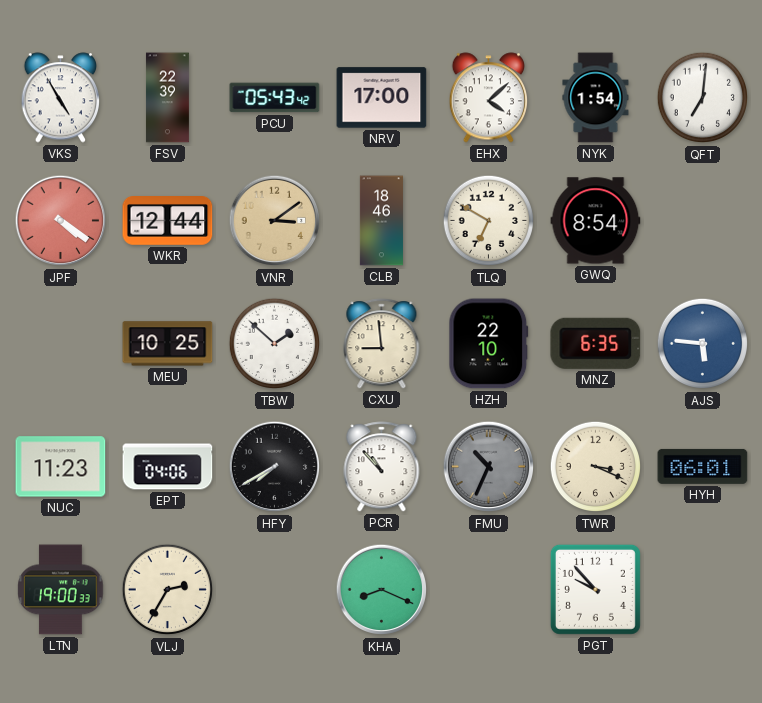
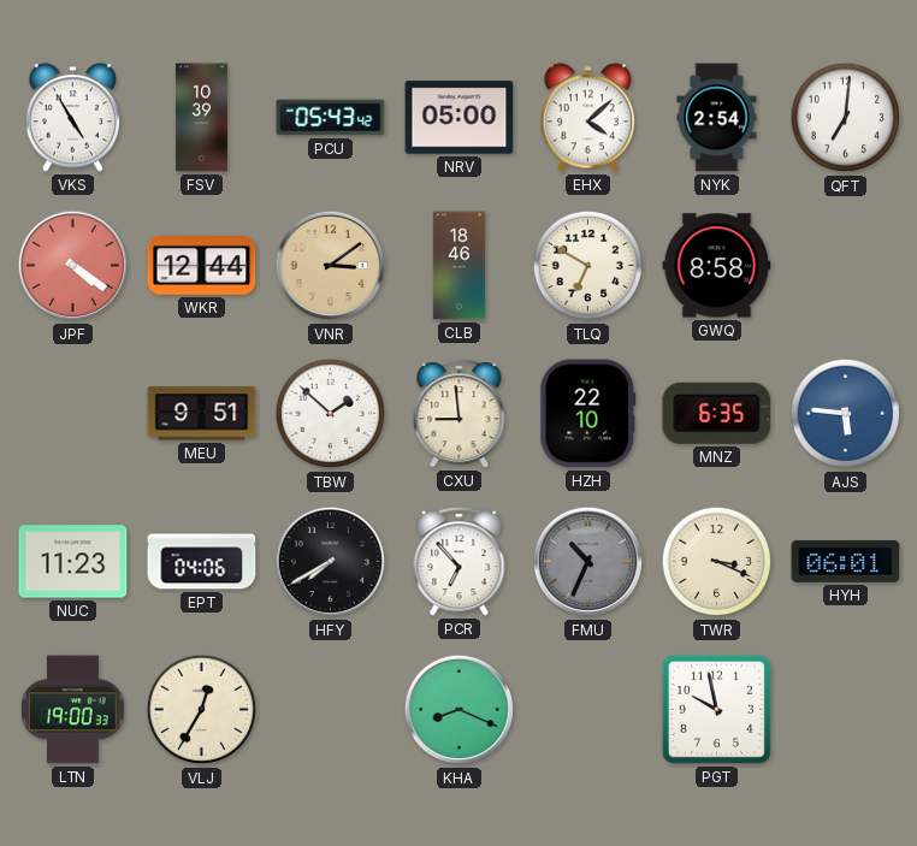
FSV: 22:39 -> 10:39
NRV: 17:00 -> 05:00
NYK: 1:54 -> 2:54
GWQ: 8:54 -> 8:58
MEU: 10:25 -> 9:51
PCR: 10:53 -> 6:53
VLJ: 2:35 -> 12:35
PGT: 9:53 -> 9:58
